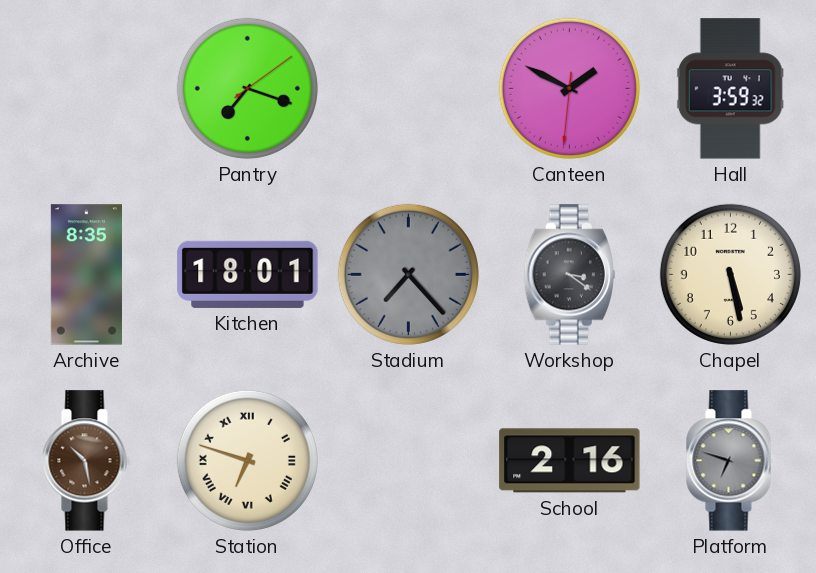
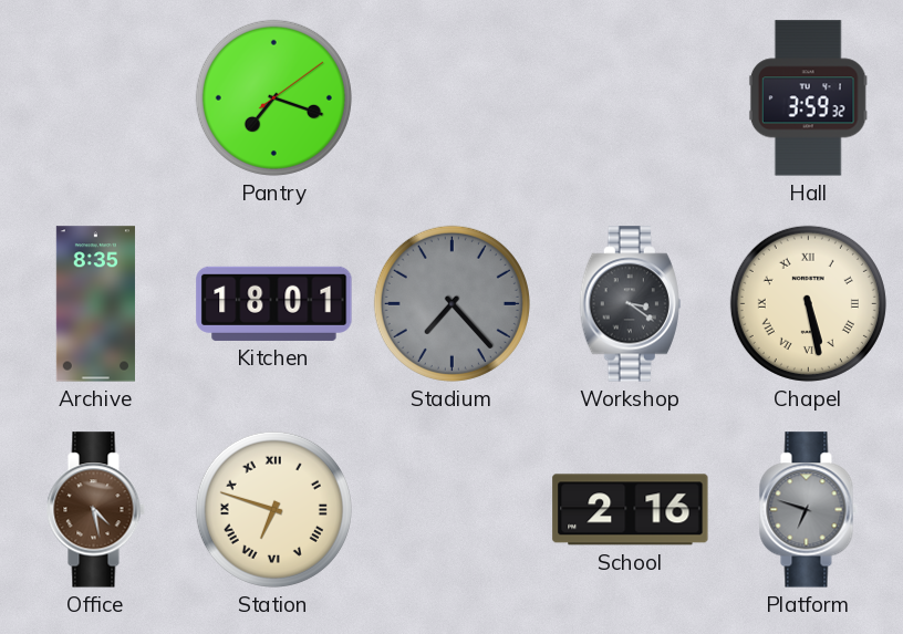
Canteen: 1:49 -> none
Chapel numerals: Arabic -> Roman
Office: 10:28 -> 4:28
